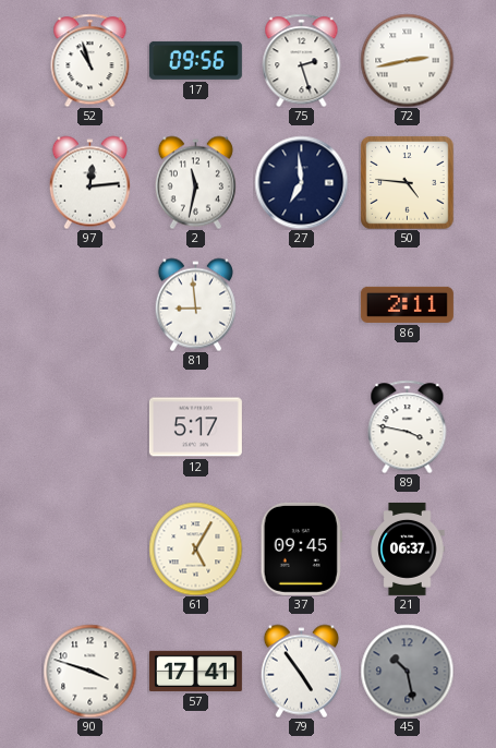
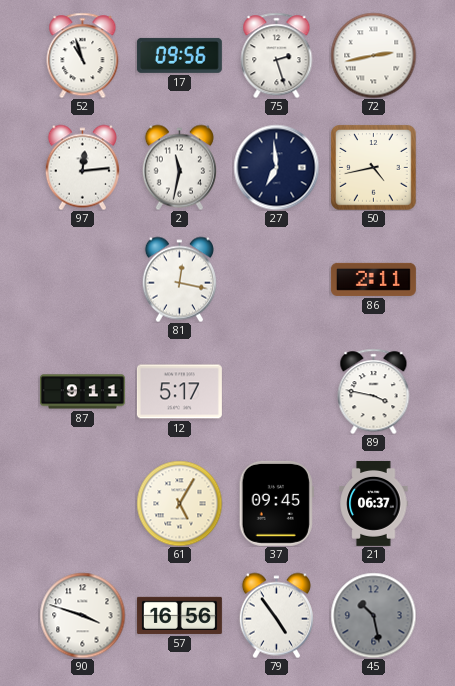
50: 4:46 -> 4:43
81: 8:59 -> 12:17
87: none -> 9:11
57: 17:41 -> 16:56
